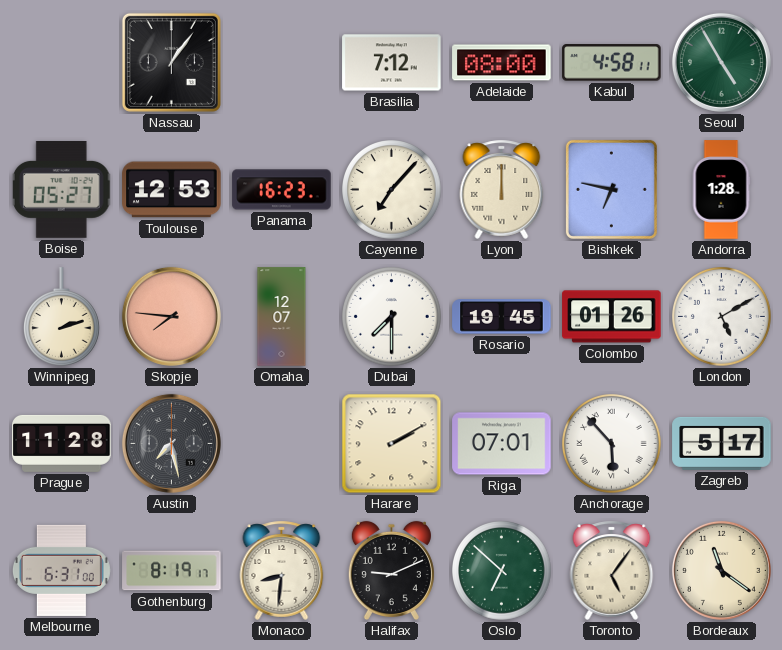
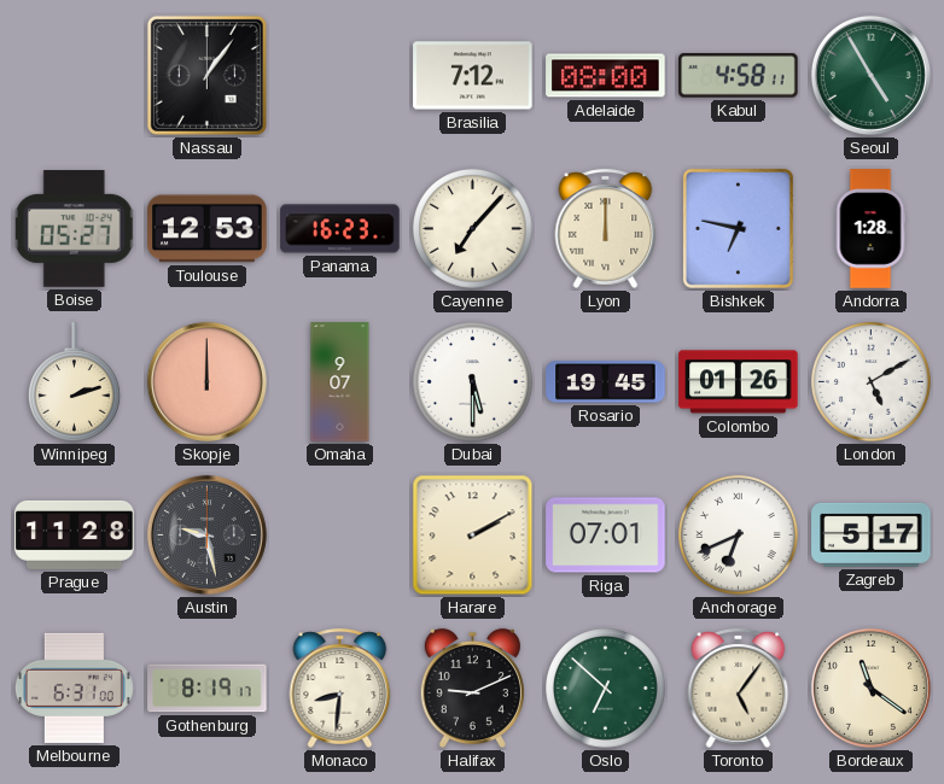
Skopje: 7:46 -> 12:00
Omaha: 12:07 -> 9:07
Dubai: 7:30 -> 5:30
Austin: 7:28 -> 9:28
Anchorage: 5:53 -> 6:41
